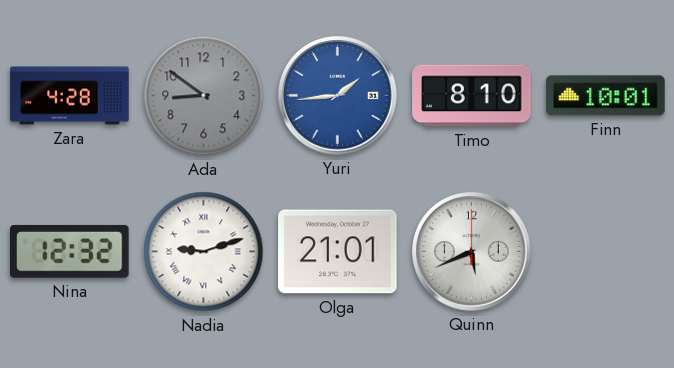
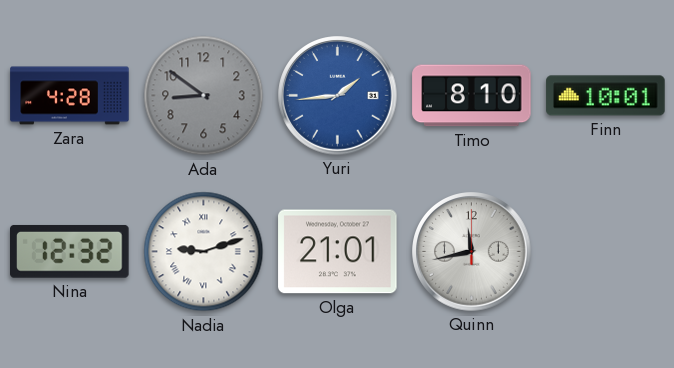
Quinn: 5:41 -> 11:43
